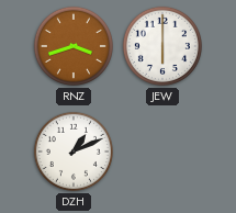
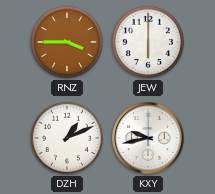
RNZ: 3:42 -> 3:45
KXY: none -> 9:43
